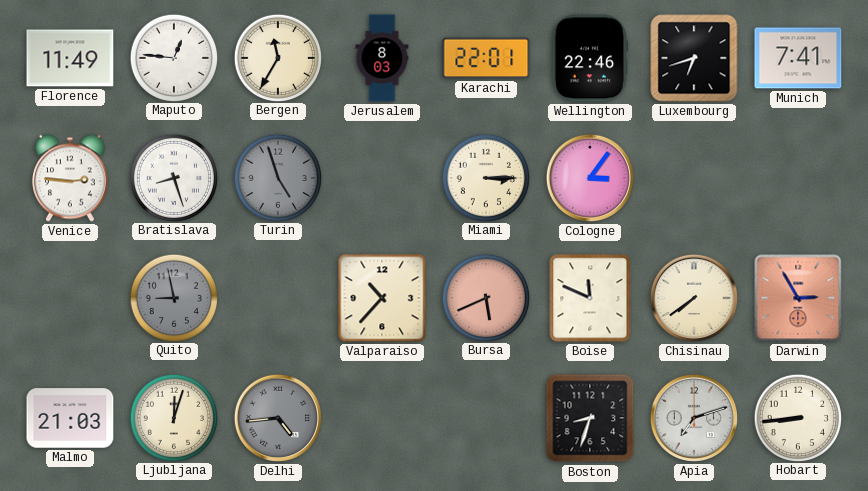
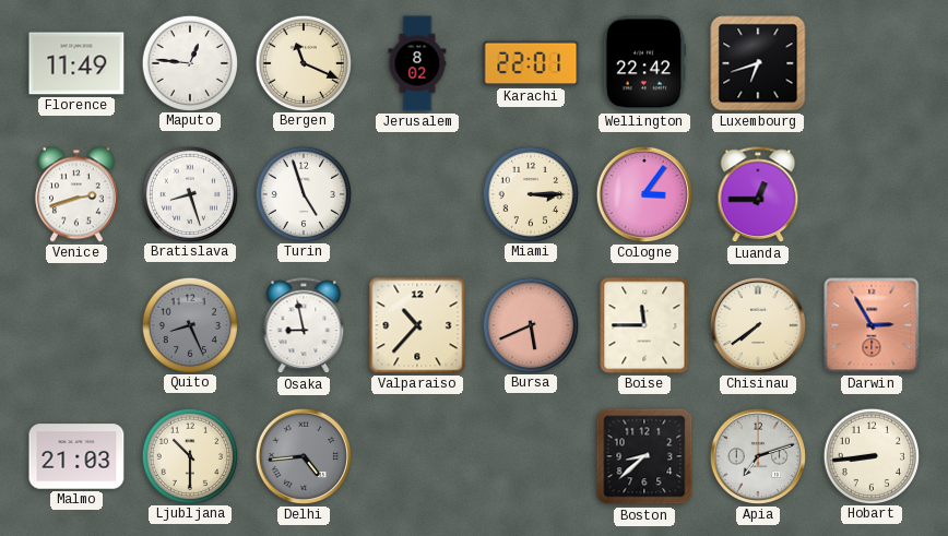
Bergen: 11:35 -> 11:19
Jerusalem: 8:03 -> 8:02
Wellington: 22:46 -> 22:42
Munich: 7:41 -> none
Venice: 2:46 -> 2:42
Turin dial: grey -> white
Luanda: none -> 12:45
Quito: 8:58 -> 8:26
Osaka: none -> 8:58
Boise: 11:49 -> 11:45
Ljubljana: 12:03 -> 10:30
Boston: 8:33 -> 8:38
